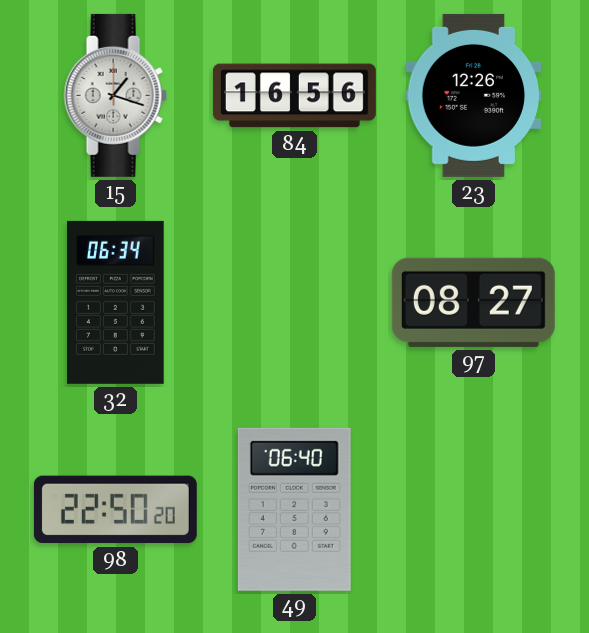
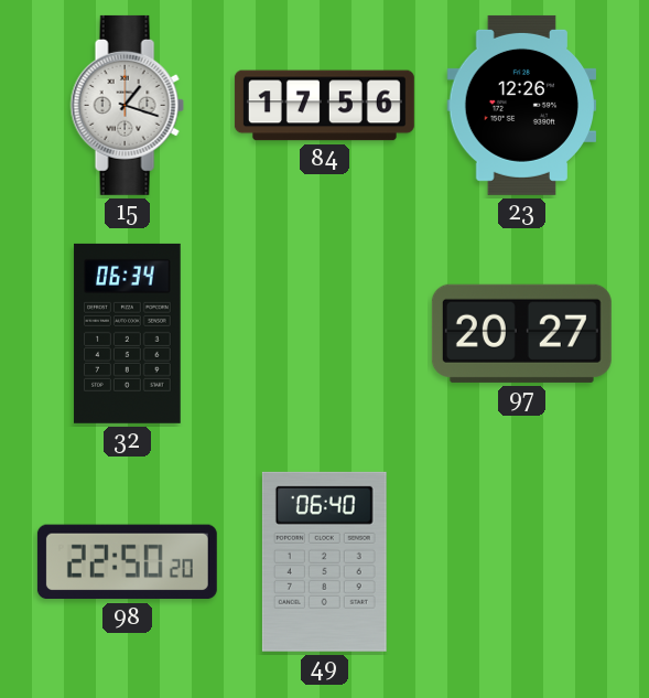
84: 16:56 -> 17:56
97: 08:27 -> 20:27
